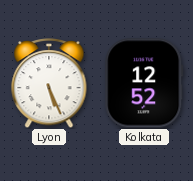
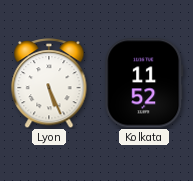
Kolkata: 12:52 -> 11:52
